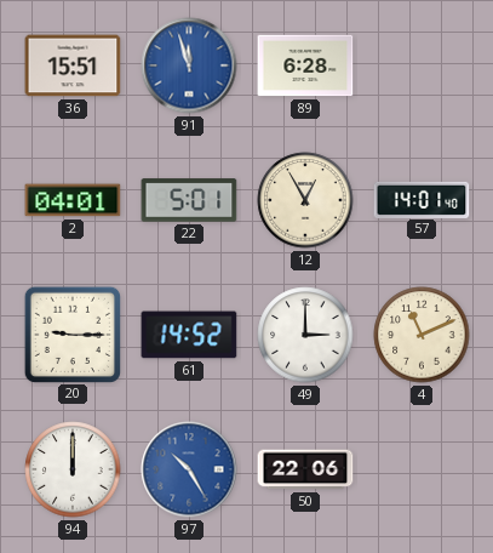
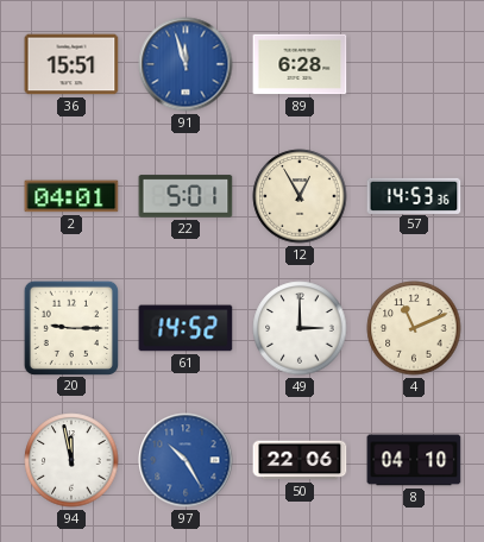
57: 14:01 -> 14:53
94: 12:00 -> 11:58
8: none -> 04:10
